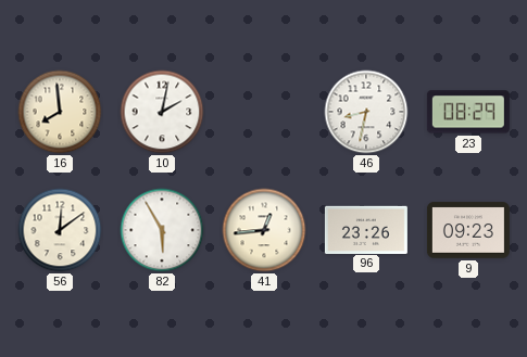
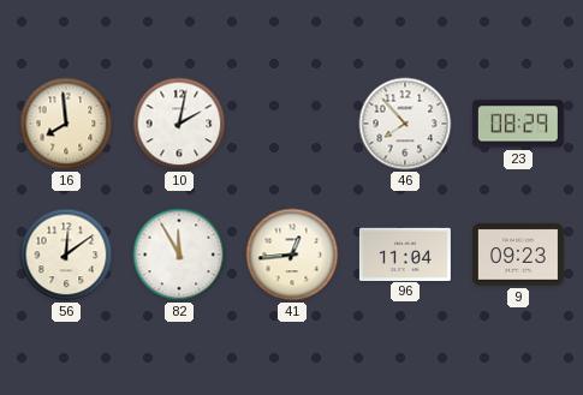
46: 8:32 -> 7:53
82: 5:55 -> 11:55
96: 23:26 -> 11:04
